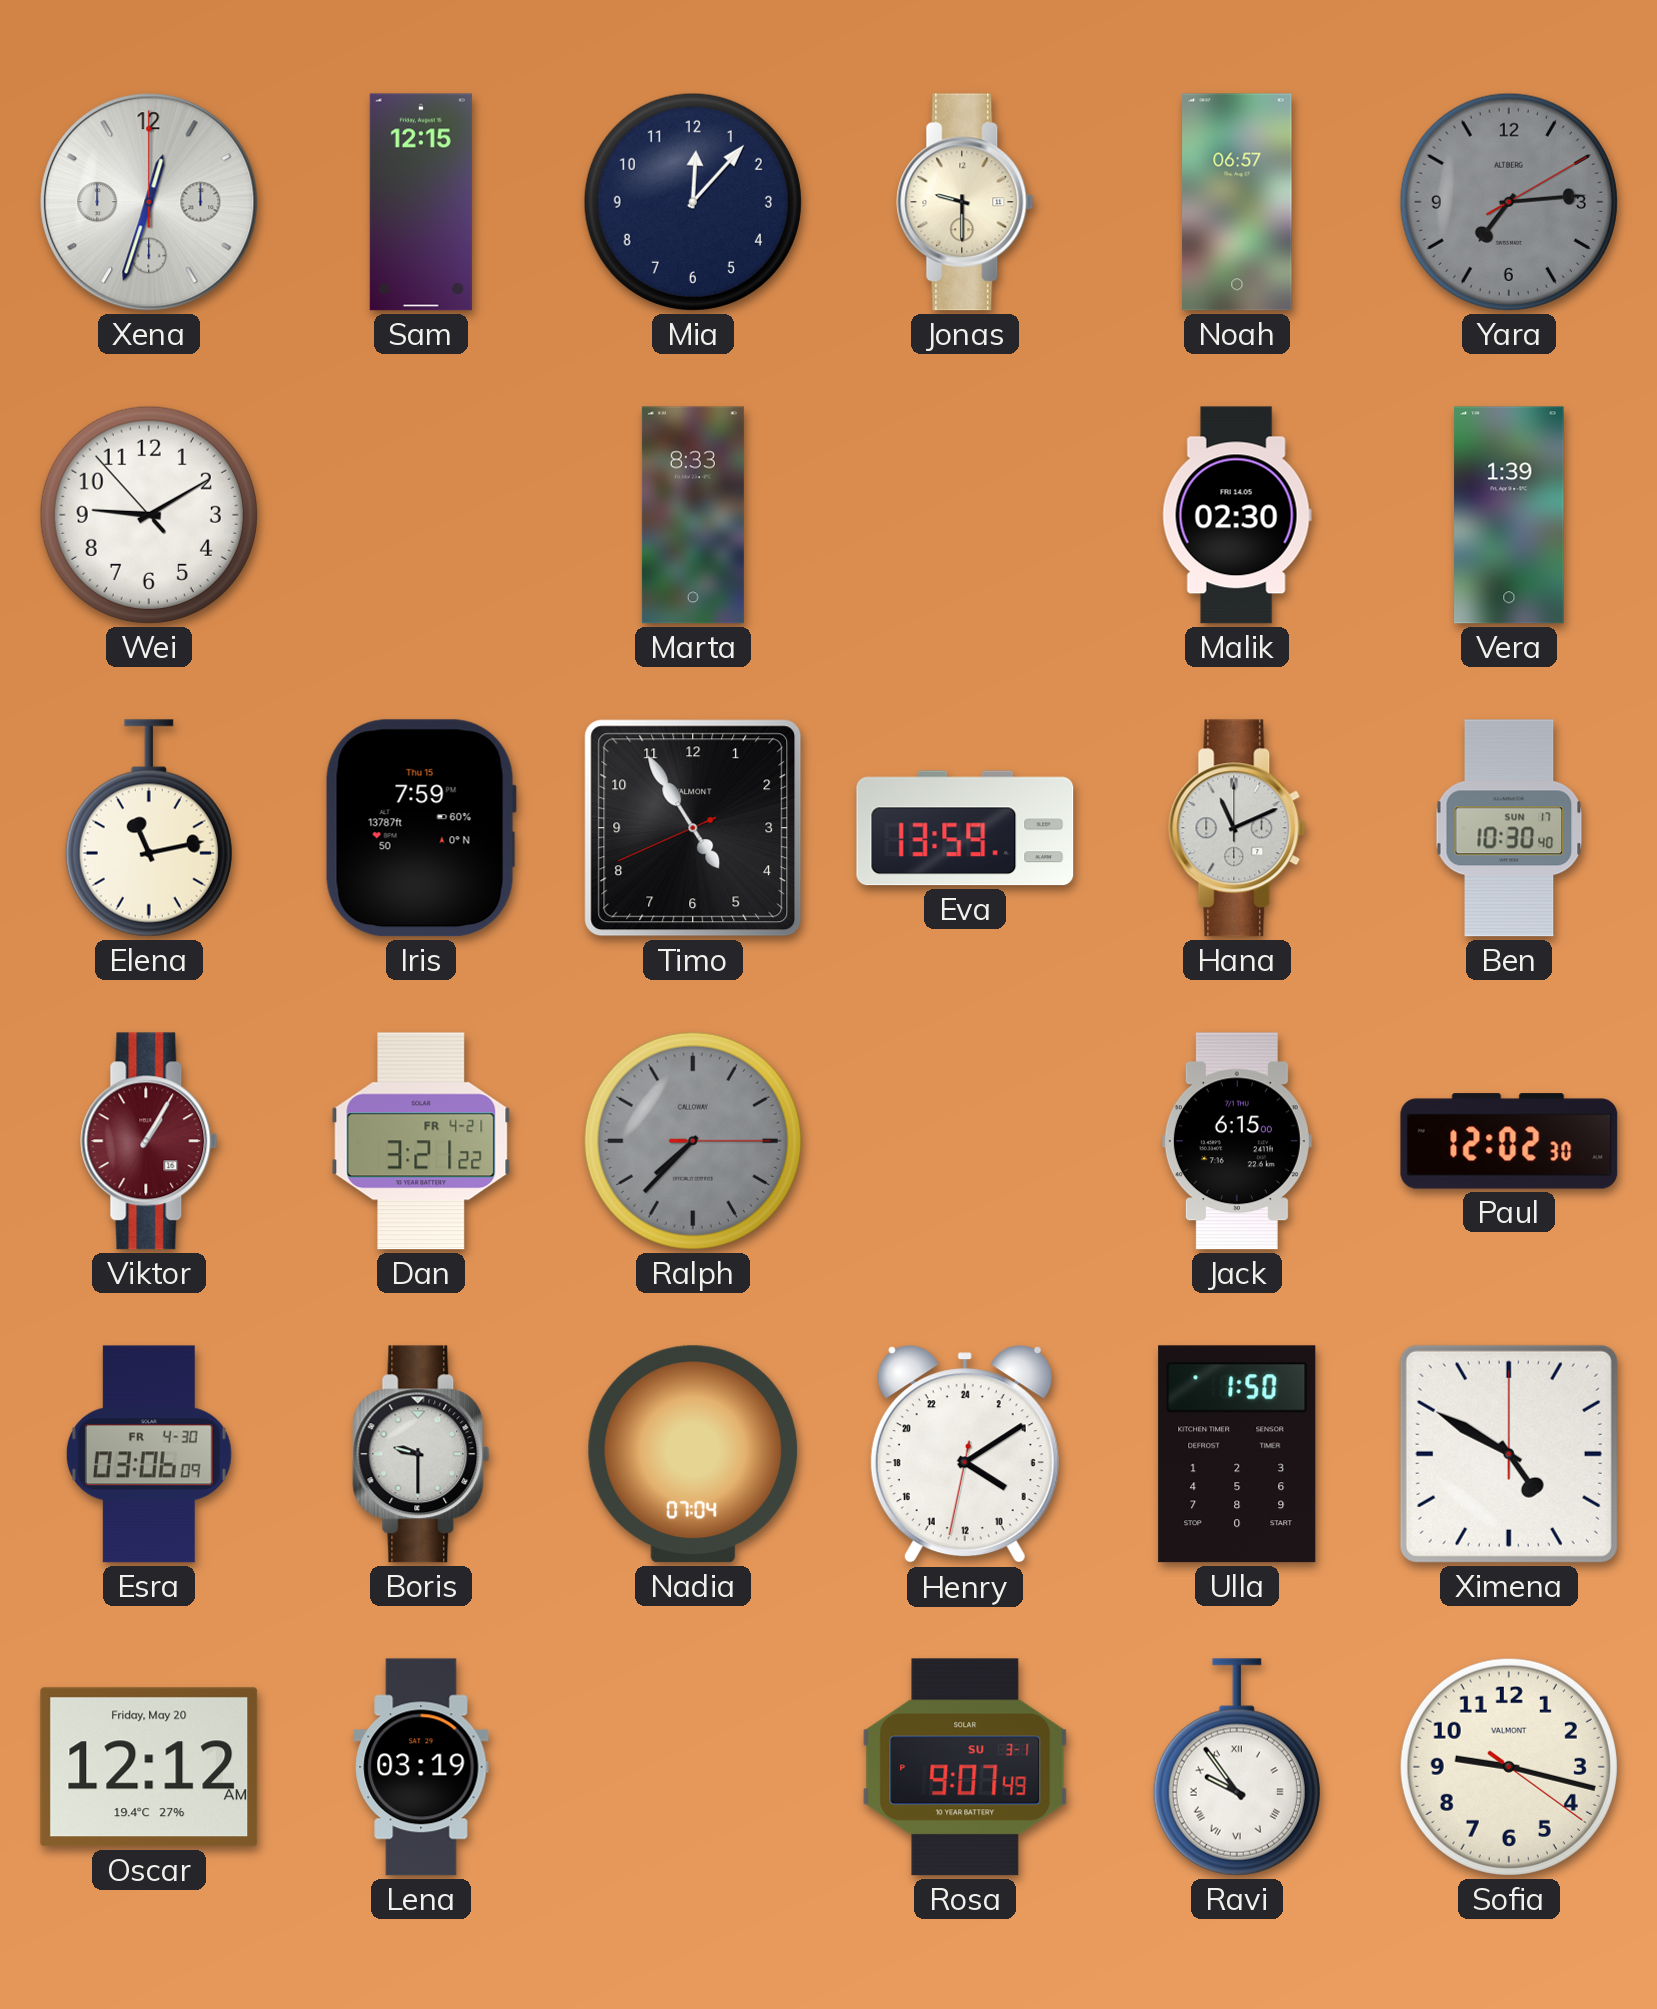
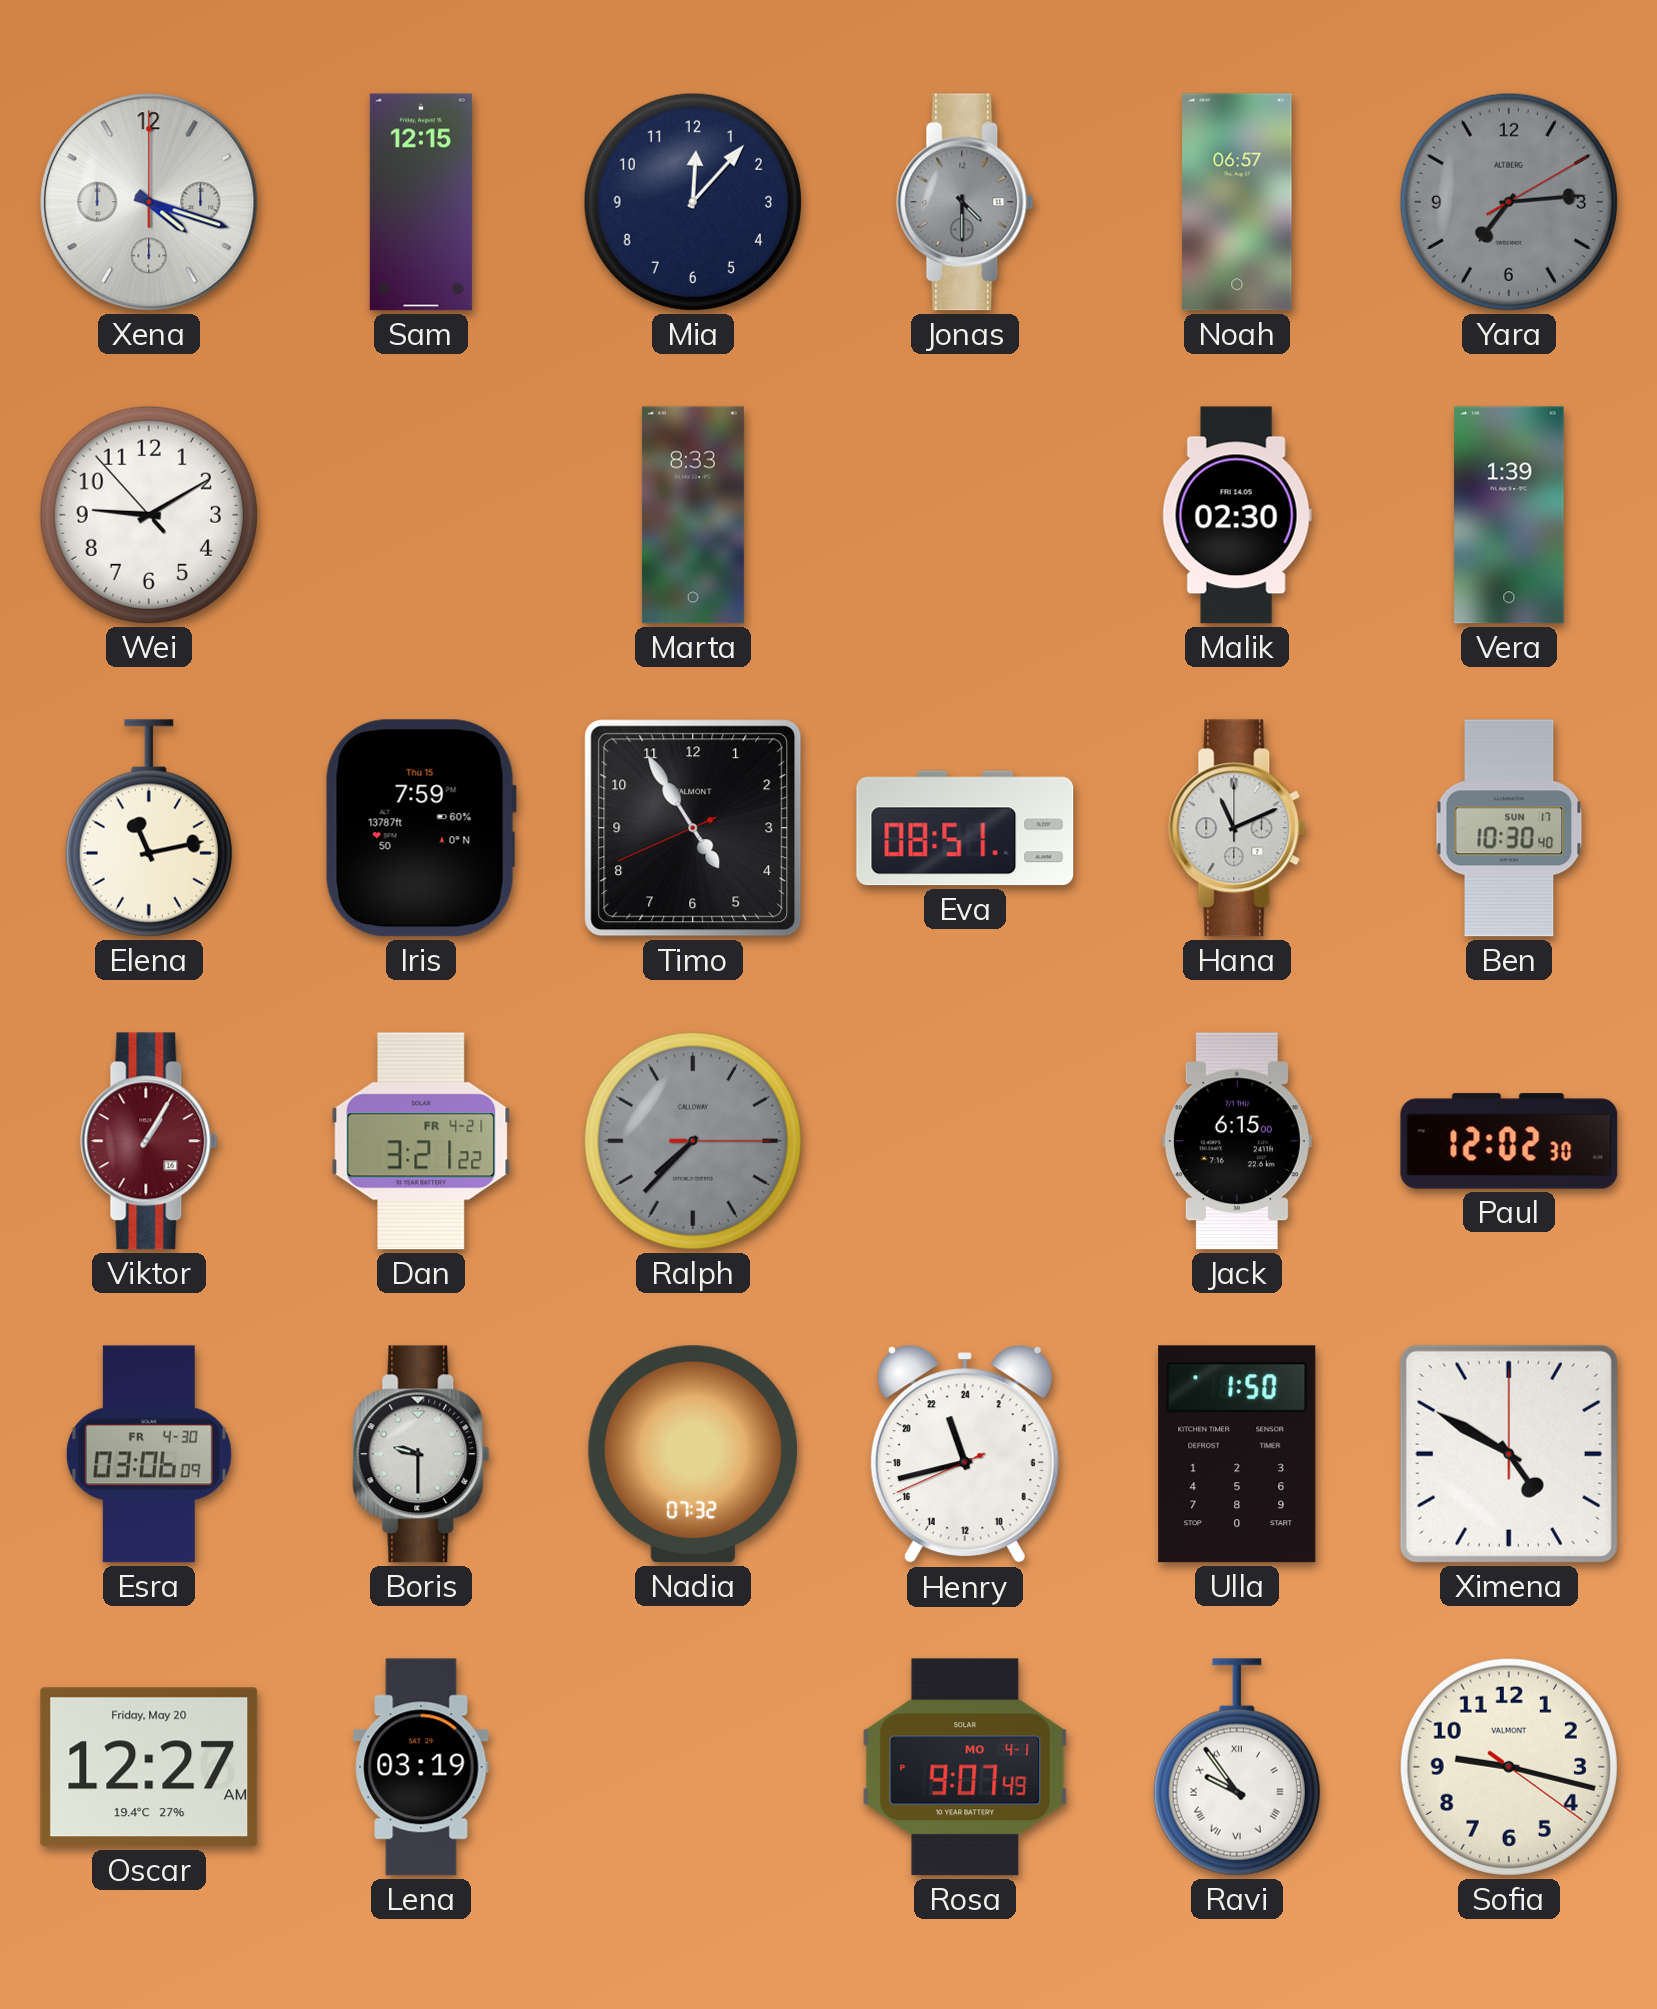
Xena: 12:33 -> 4:18
Jonas: 9:30 -> 4:30
Jonas dial: cream -> grey
Eva: 13:59 -> 08:51
Nadia: 07:04 -> 07:32
Henry: 8:09 -> 22:42
Oscar: 12:12 -> 12:27
Rosa date: SU 3-1 -> MO 4-1
